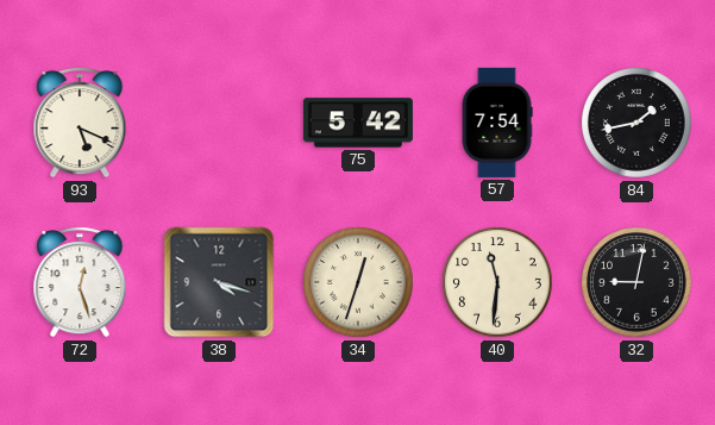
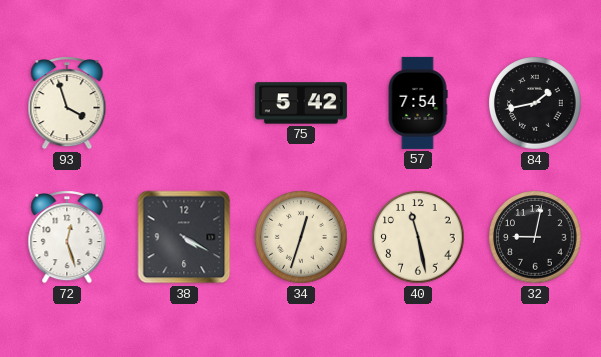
93: 5:19 -> 3:57
38: 4:18 -> 4:20
40: 11:31 -> 11:28
